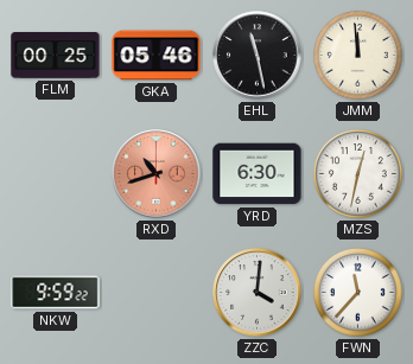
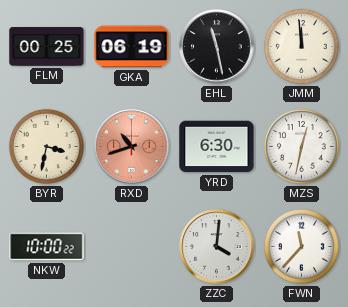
GKA: 05:46 -> 06:19
BYR: none -> 3:32
NKW: 9:59 -> 10:00
